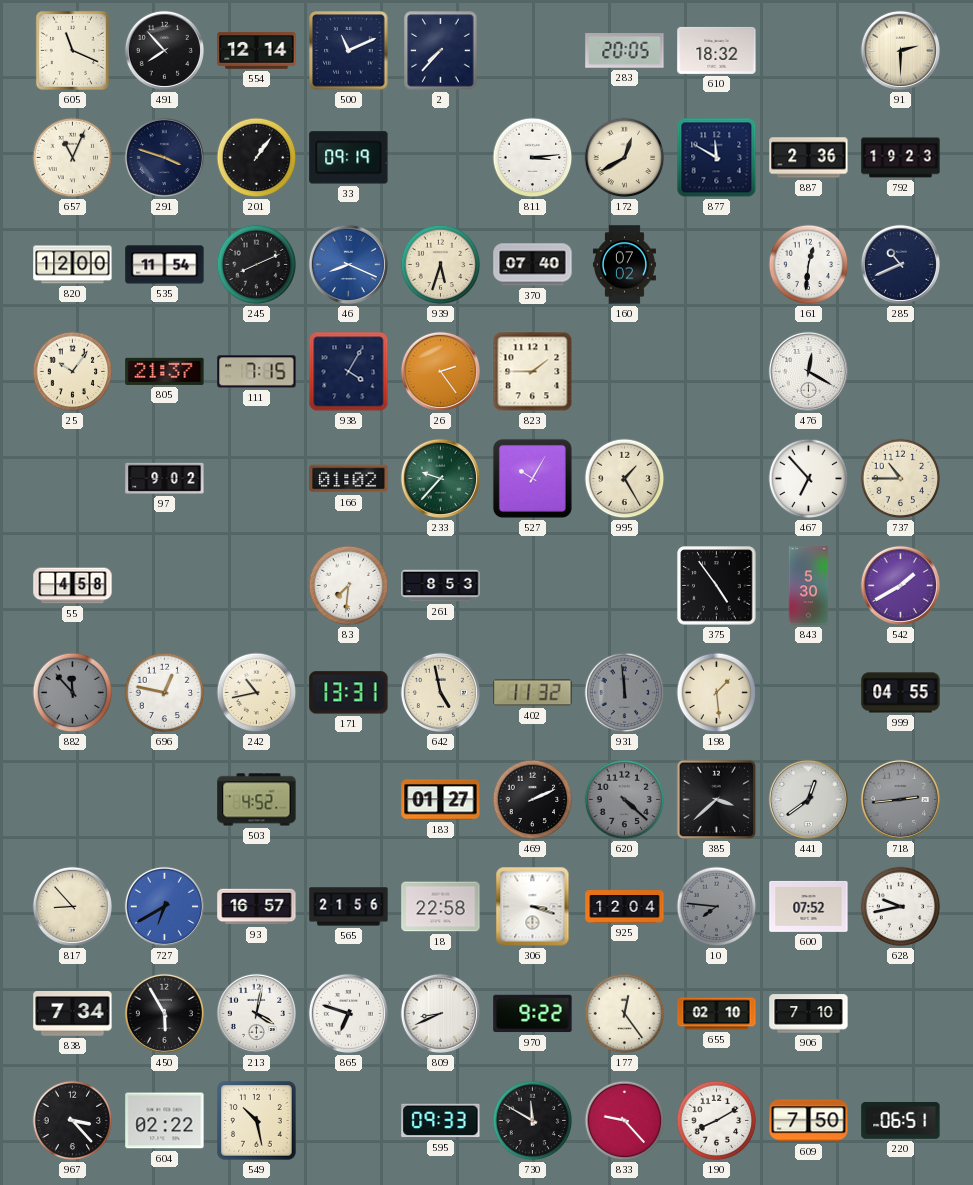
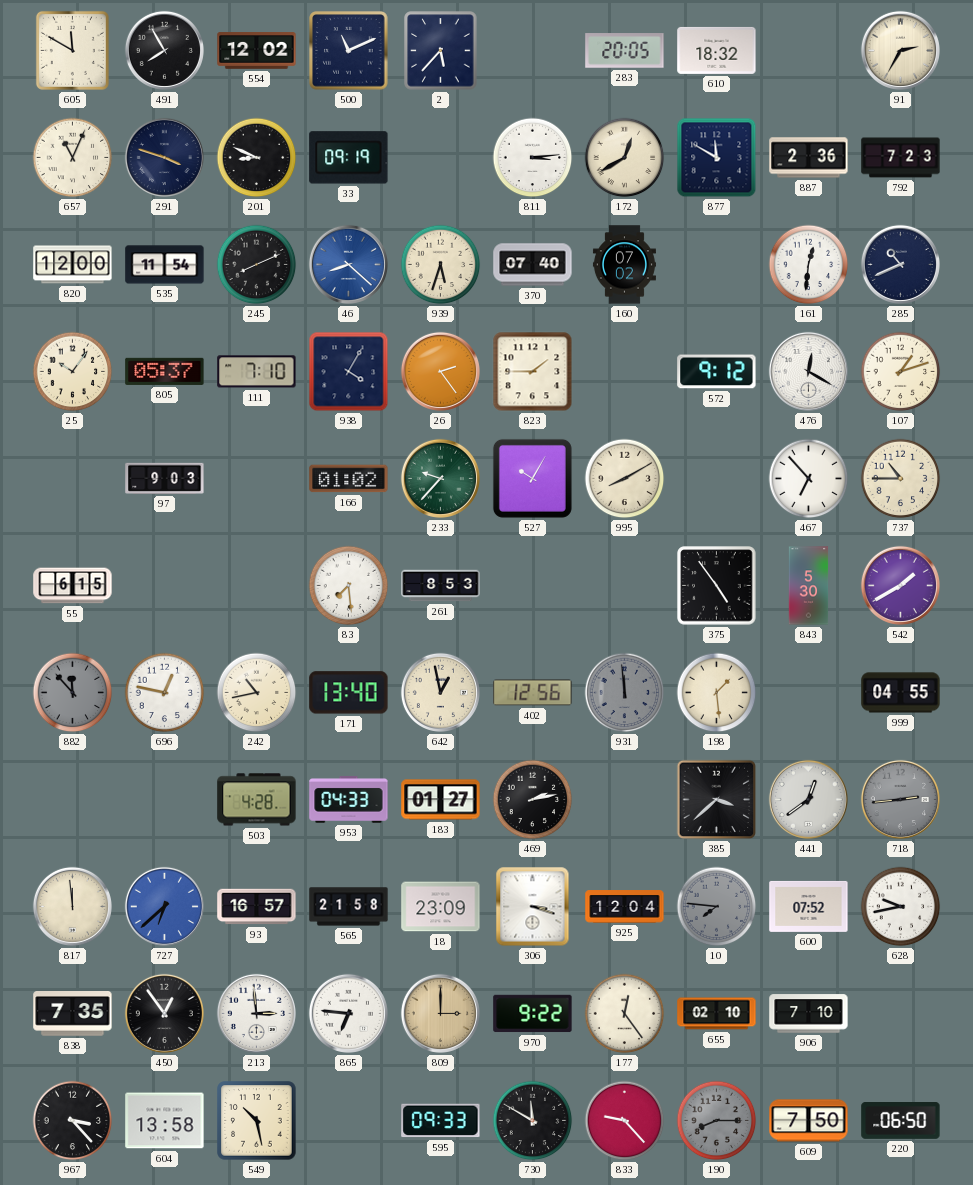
605: 11:19 -> 11:50
491: 7:53 -> 7:55
554: 12:14 -> 12:02
2: 7:37 -> 5:37
91: 2:30 -> 2:35
201: 1:06 -> 8:49
792: 19:23 -> 7:23
46: 8:19 -> 8:22
805: 21:37 -> 05:37
111: 7:15 -> 7:10
572: none -> 9:12
107: none -> 1:12
97: 9:02 -> 9:03
995: 1:25 -> 8:10
55: 4:58 -> 6:15
83: 7:31 -> 7:29
171: 13:31 -> 13:40
642: 4:58 -> 12:58
402: 11:32 -> 12:56
503: 4:52 -> 4:28
953: none -> 04:33
469: 2:11 -> 2:13
620: 4:22 -> none
817: 8:53 -> 11:59
727: 6:40 -> 6:38
565: 21:56 -> 21:58
18: 22:58 -> 23:09
838: 7:34 -> 7:35
450: 5:55 -> 12:54
213: 4:02 -> 2:59
865: 6:48 -> 6:46
809: 8:41 -> 3:00
809 dial: white -> champagne
604: 02:22 -> 13:58
190: 8:10 -> 8:15
190 dial: white -> grey
220: 06:51 -> 06:50
